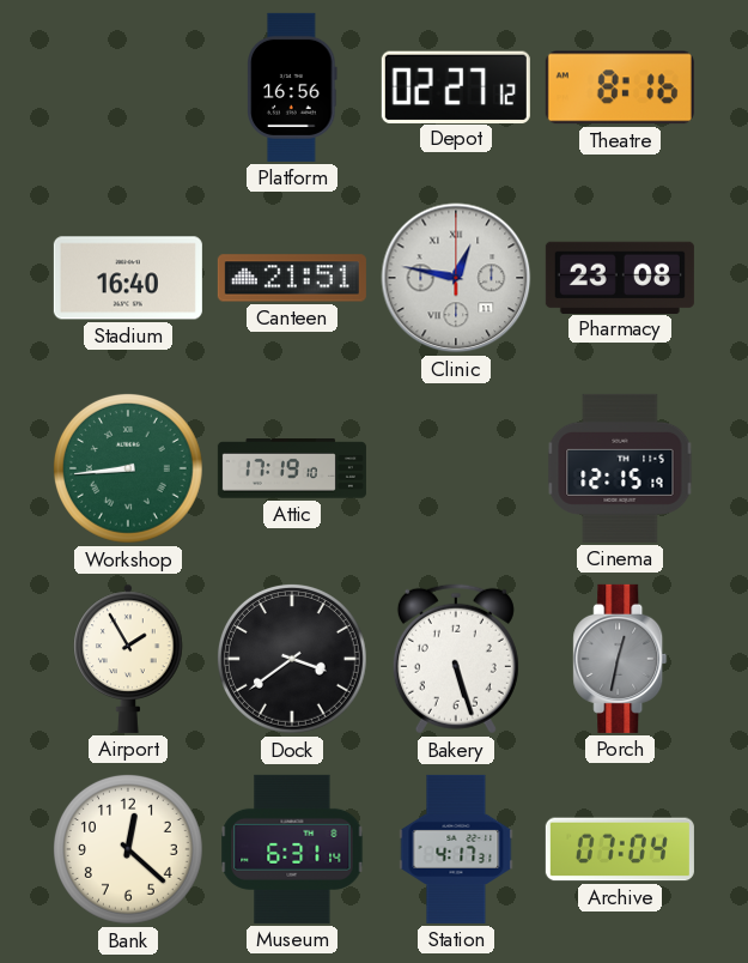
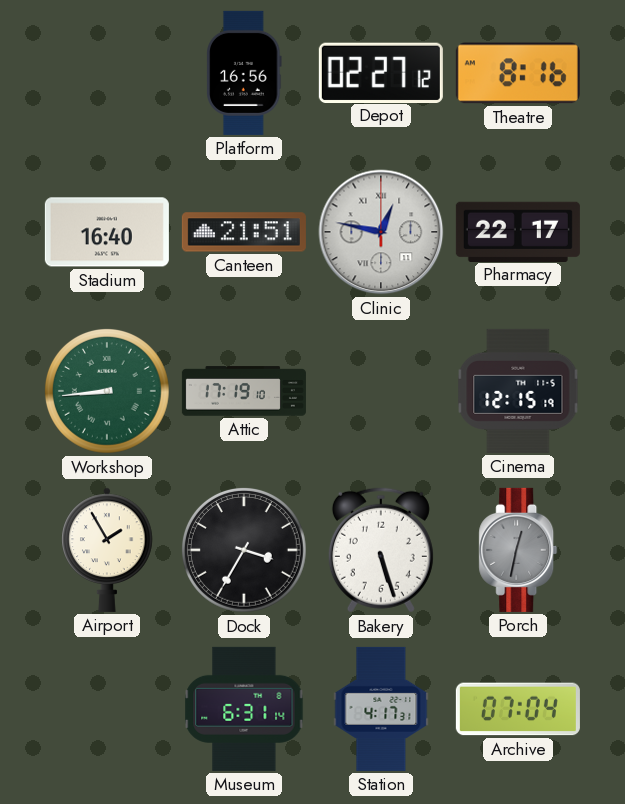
Pharmacy: 23:08 -> 22:17
Dock: 3:39 -> 3:35
Bank: 12:22 -> none
